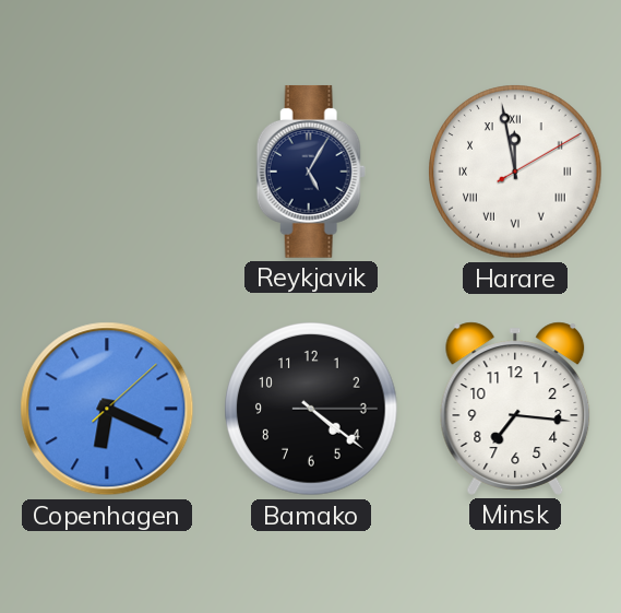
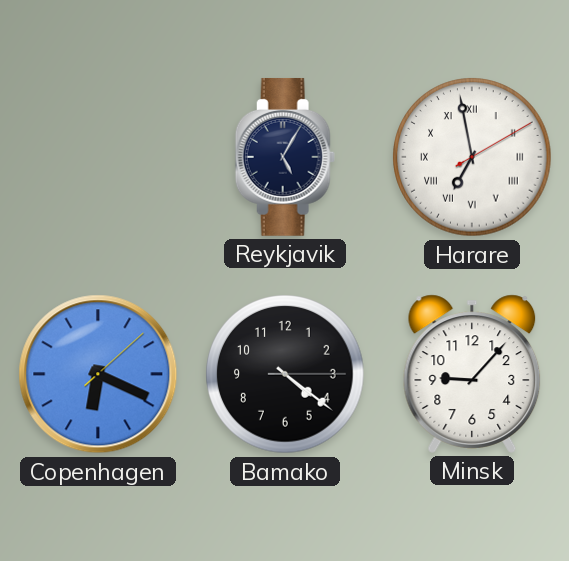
Harare: 11:58 -> 6:58
Minsk: 7:16 -> 9:07
